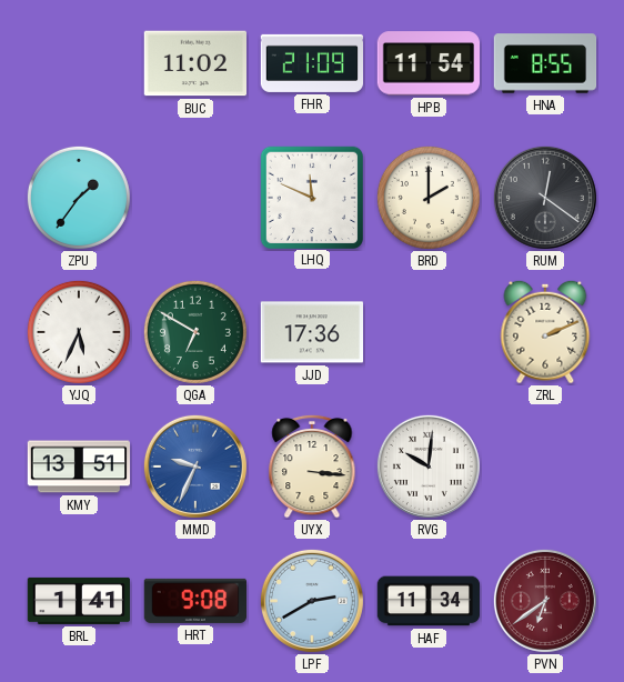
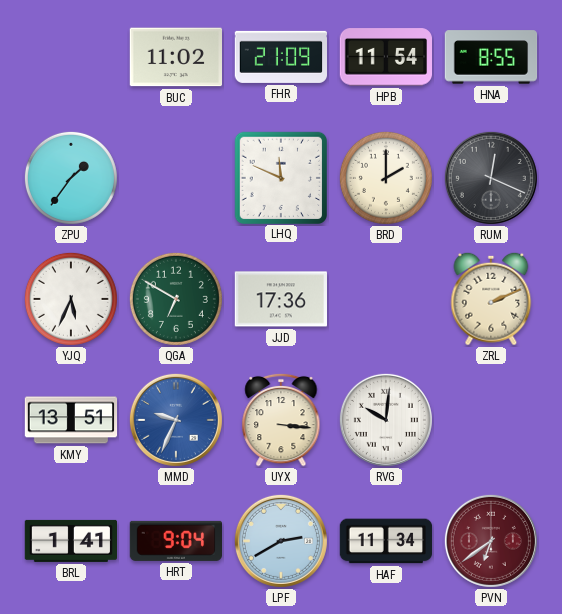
RUM: 12:21 -> 12:19
HRT: 9:08 -> 9:04
